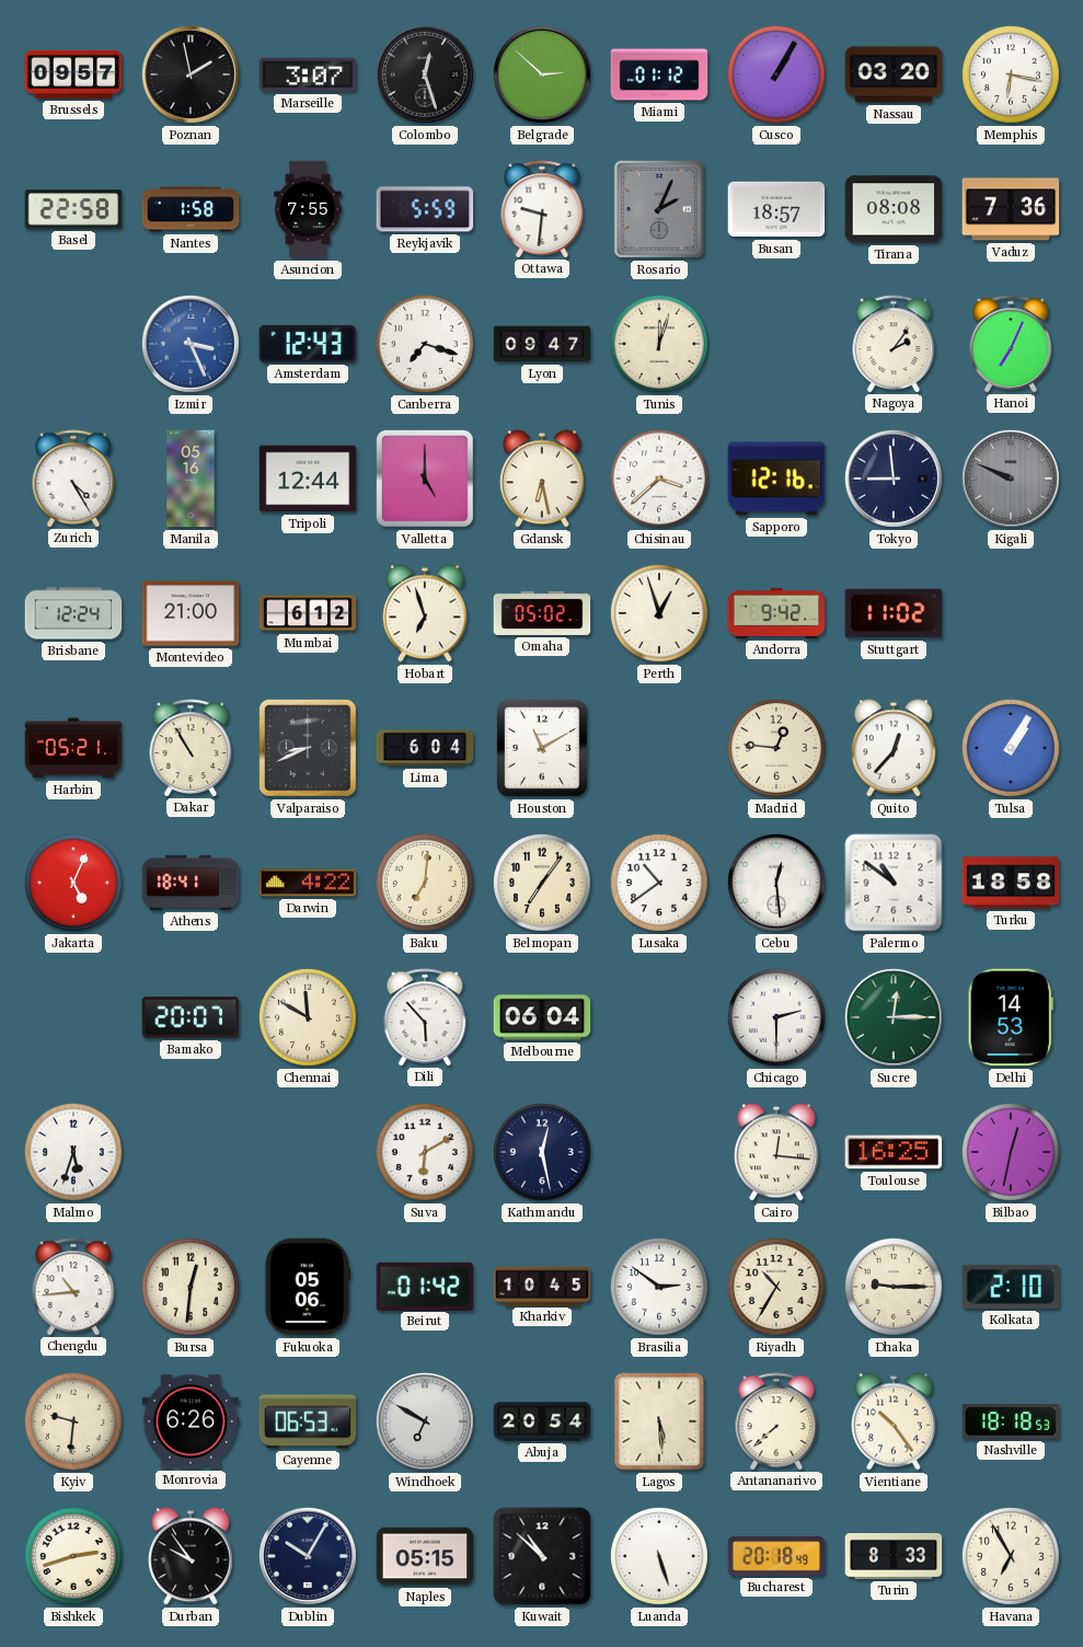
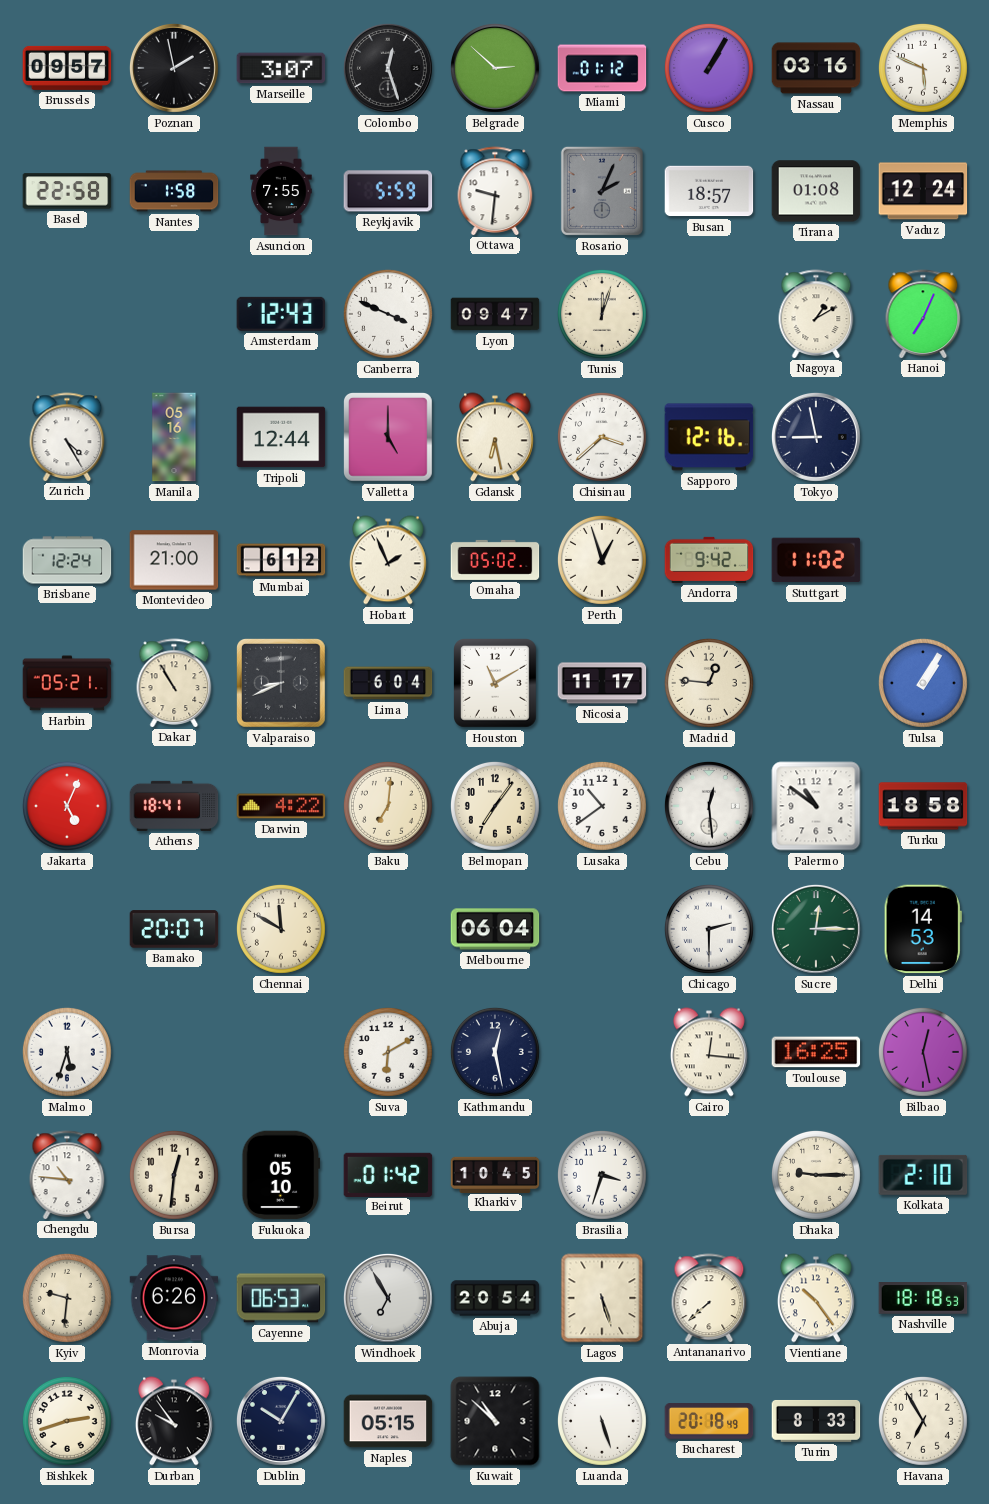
Nassau: 03:20 -> 03:16
Memphis: 6:17 -> 5:49
Tirana: 08:08 -> 01:08
Vaduz: 7:36 -> 12:24
Izmir: 3:26 -> none
Canberra: 7:18 -> 3:49
Nagoya: 2:06 -> 1:10
Tokyo: 8:59 -> 8:58
Kigali: 9:49 -> none
Hobart: 6:57 -> 1:56
Nicosia: none -> 11:17
Quito: 12:37 -> none
Dili: 5:53 -> none
Bilbao: 12:32 -> 12:28
Chengdu: 10:44 -> 10:46
Fukuoka: 05:06 -> 05:10
Brasilia: 2:51 -> 3:33
Riyadh: 10:35 -> none
Windhoek: 6:50 -> 6:55
Lagos: 5:29 -> 5:27
